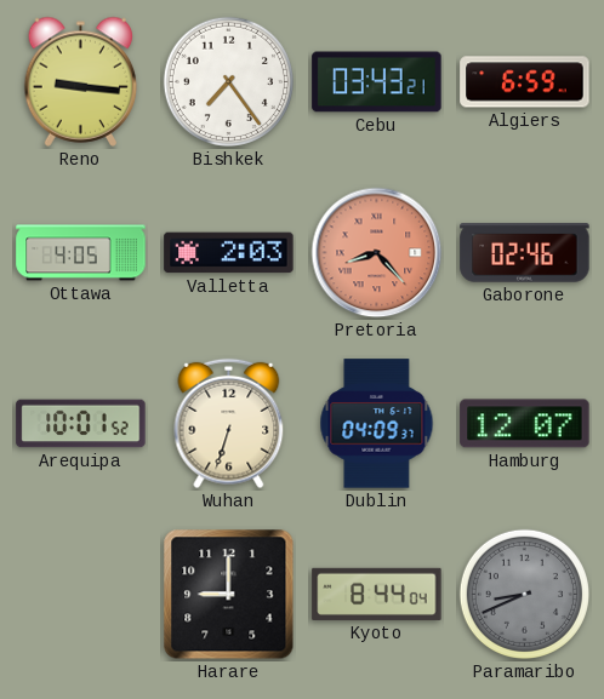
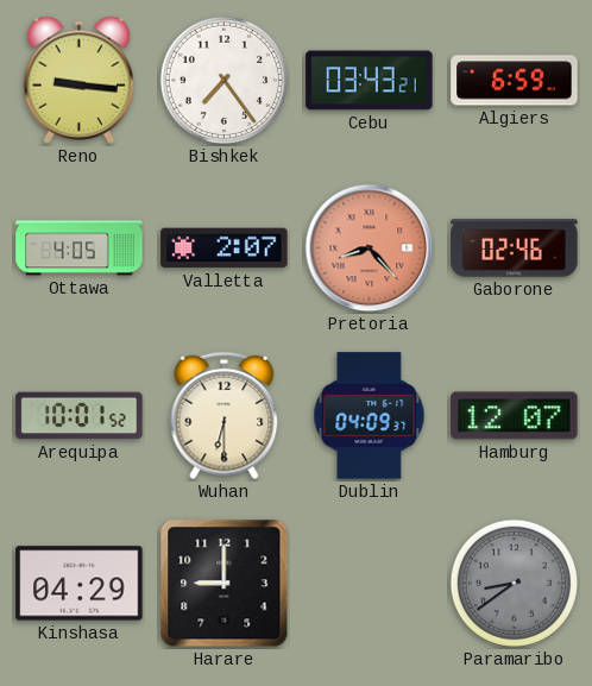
Valletta: 2:03 -> 2:07
Wuhan: 6:33 -> 6:30
Kinshasa: none -> 04:29
Kyoto: 8:44 -> none
Paramaribo: 8:41 -> 8:39
